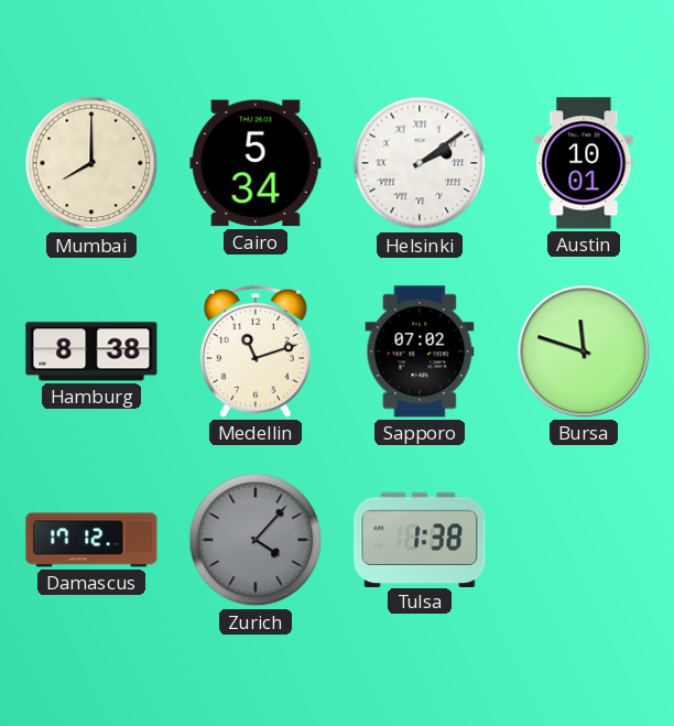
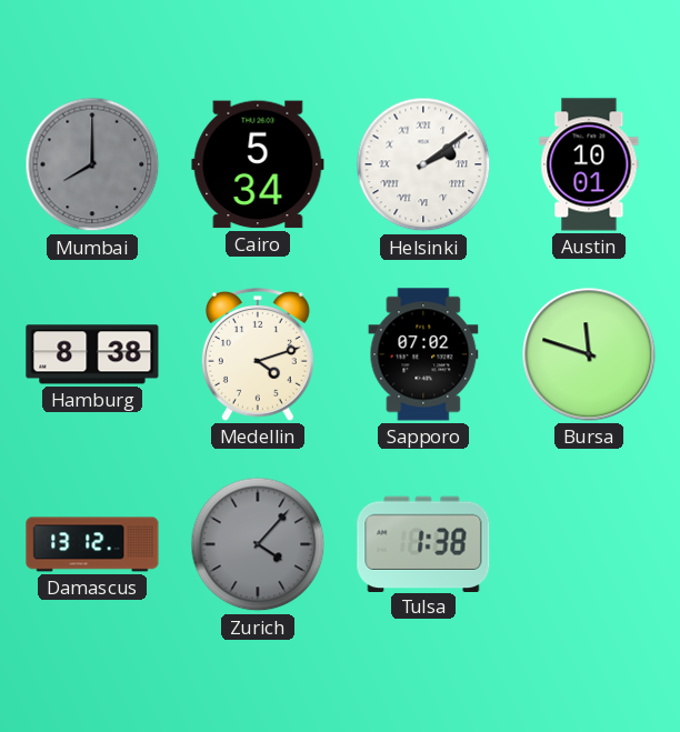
Mumbai dial: cream -> grey
Medellin: 11:12 -> 4:12
Damascus: 17:12 -> 13:12
